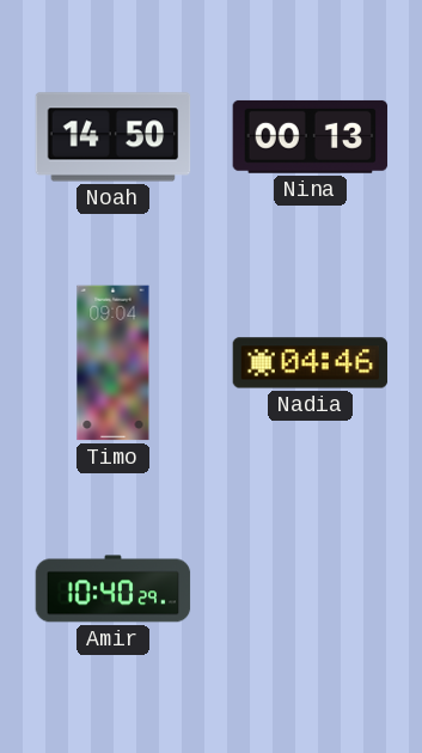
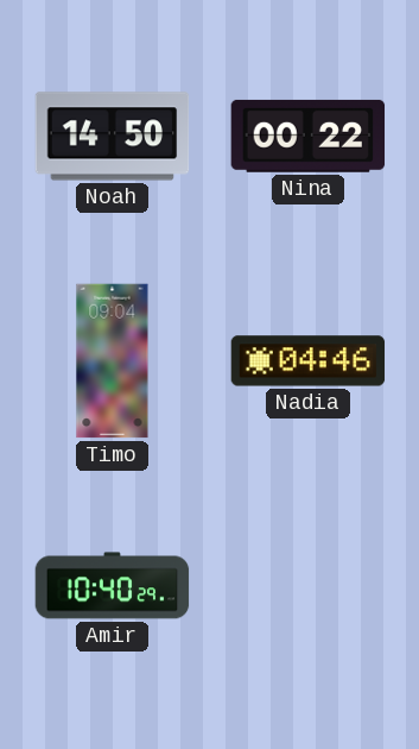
Nina: 00:13 -> 00:22
